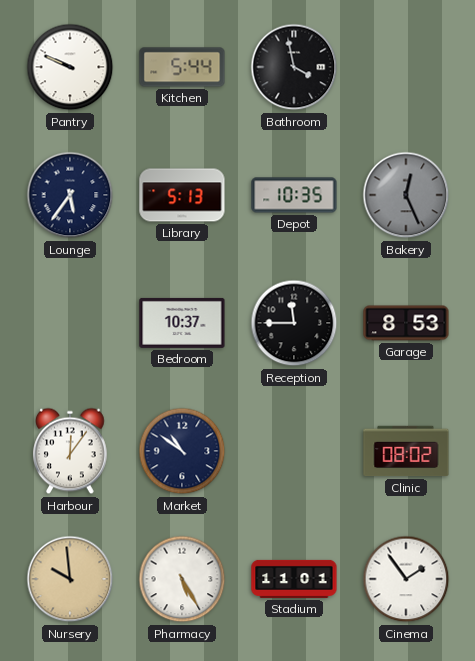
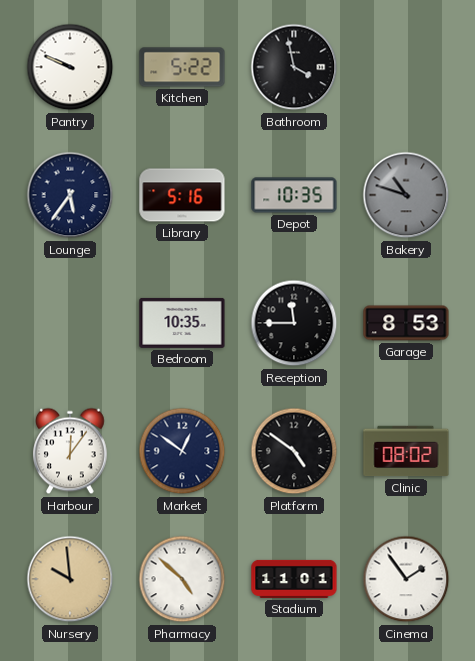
Kitchen: 5:44 -> 5:22
Library: 5:13 -> 5:16
Bakery: 12:26 -> 10:48
Bedroom: 10:37 -> 10:35
Market: 10:51 -> 12:51
Platform: none -> 4:51
Pharmacy: 5:25 -> 4:52
